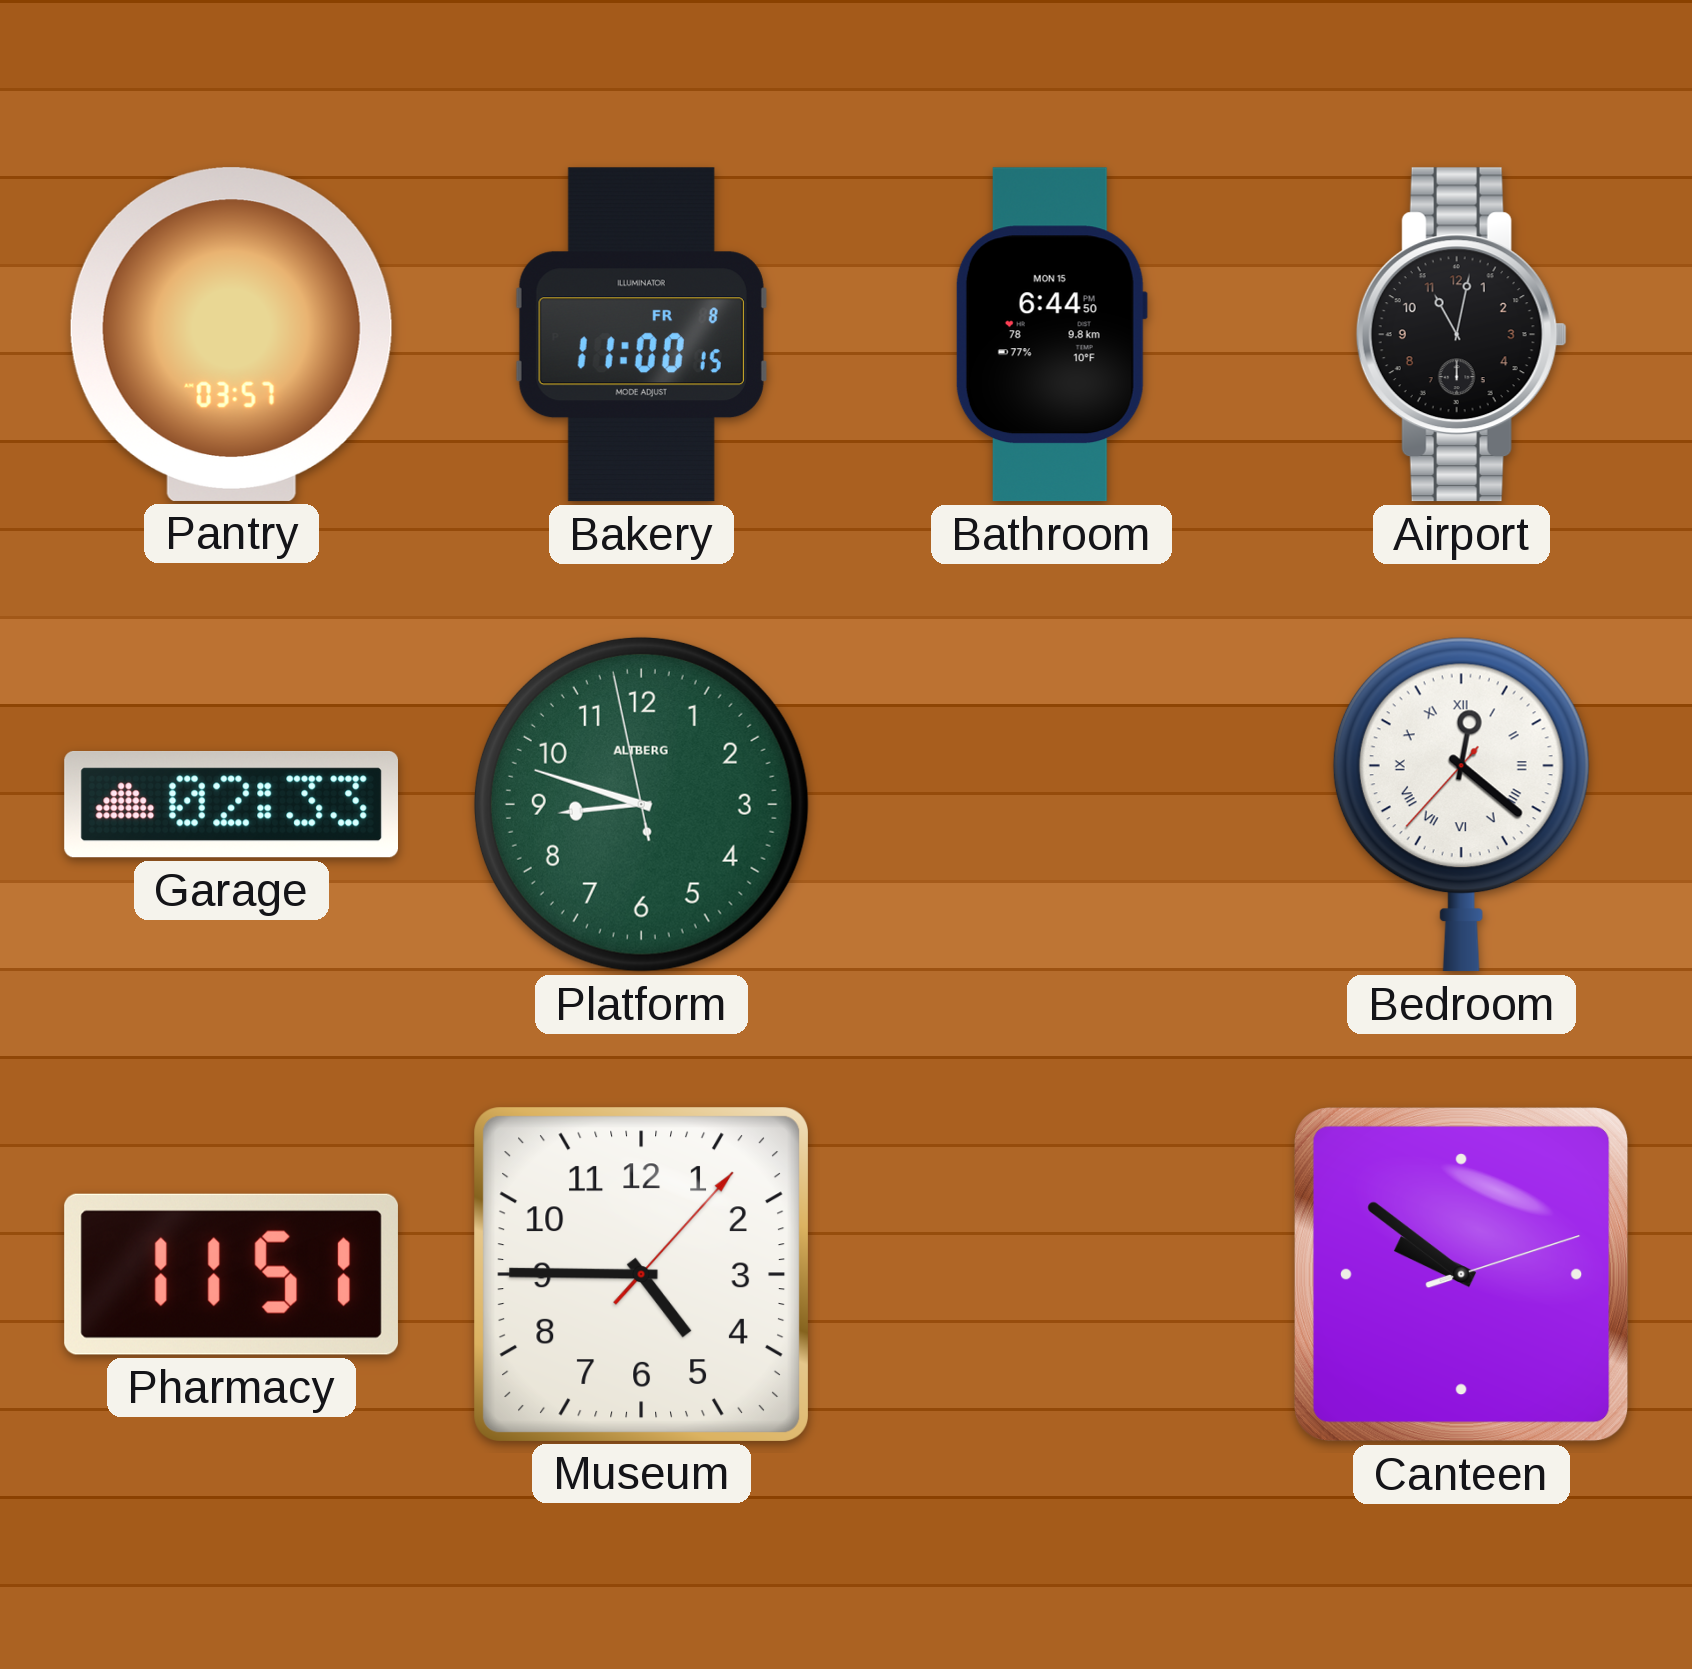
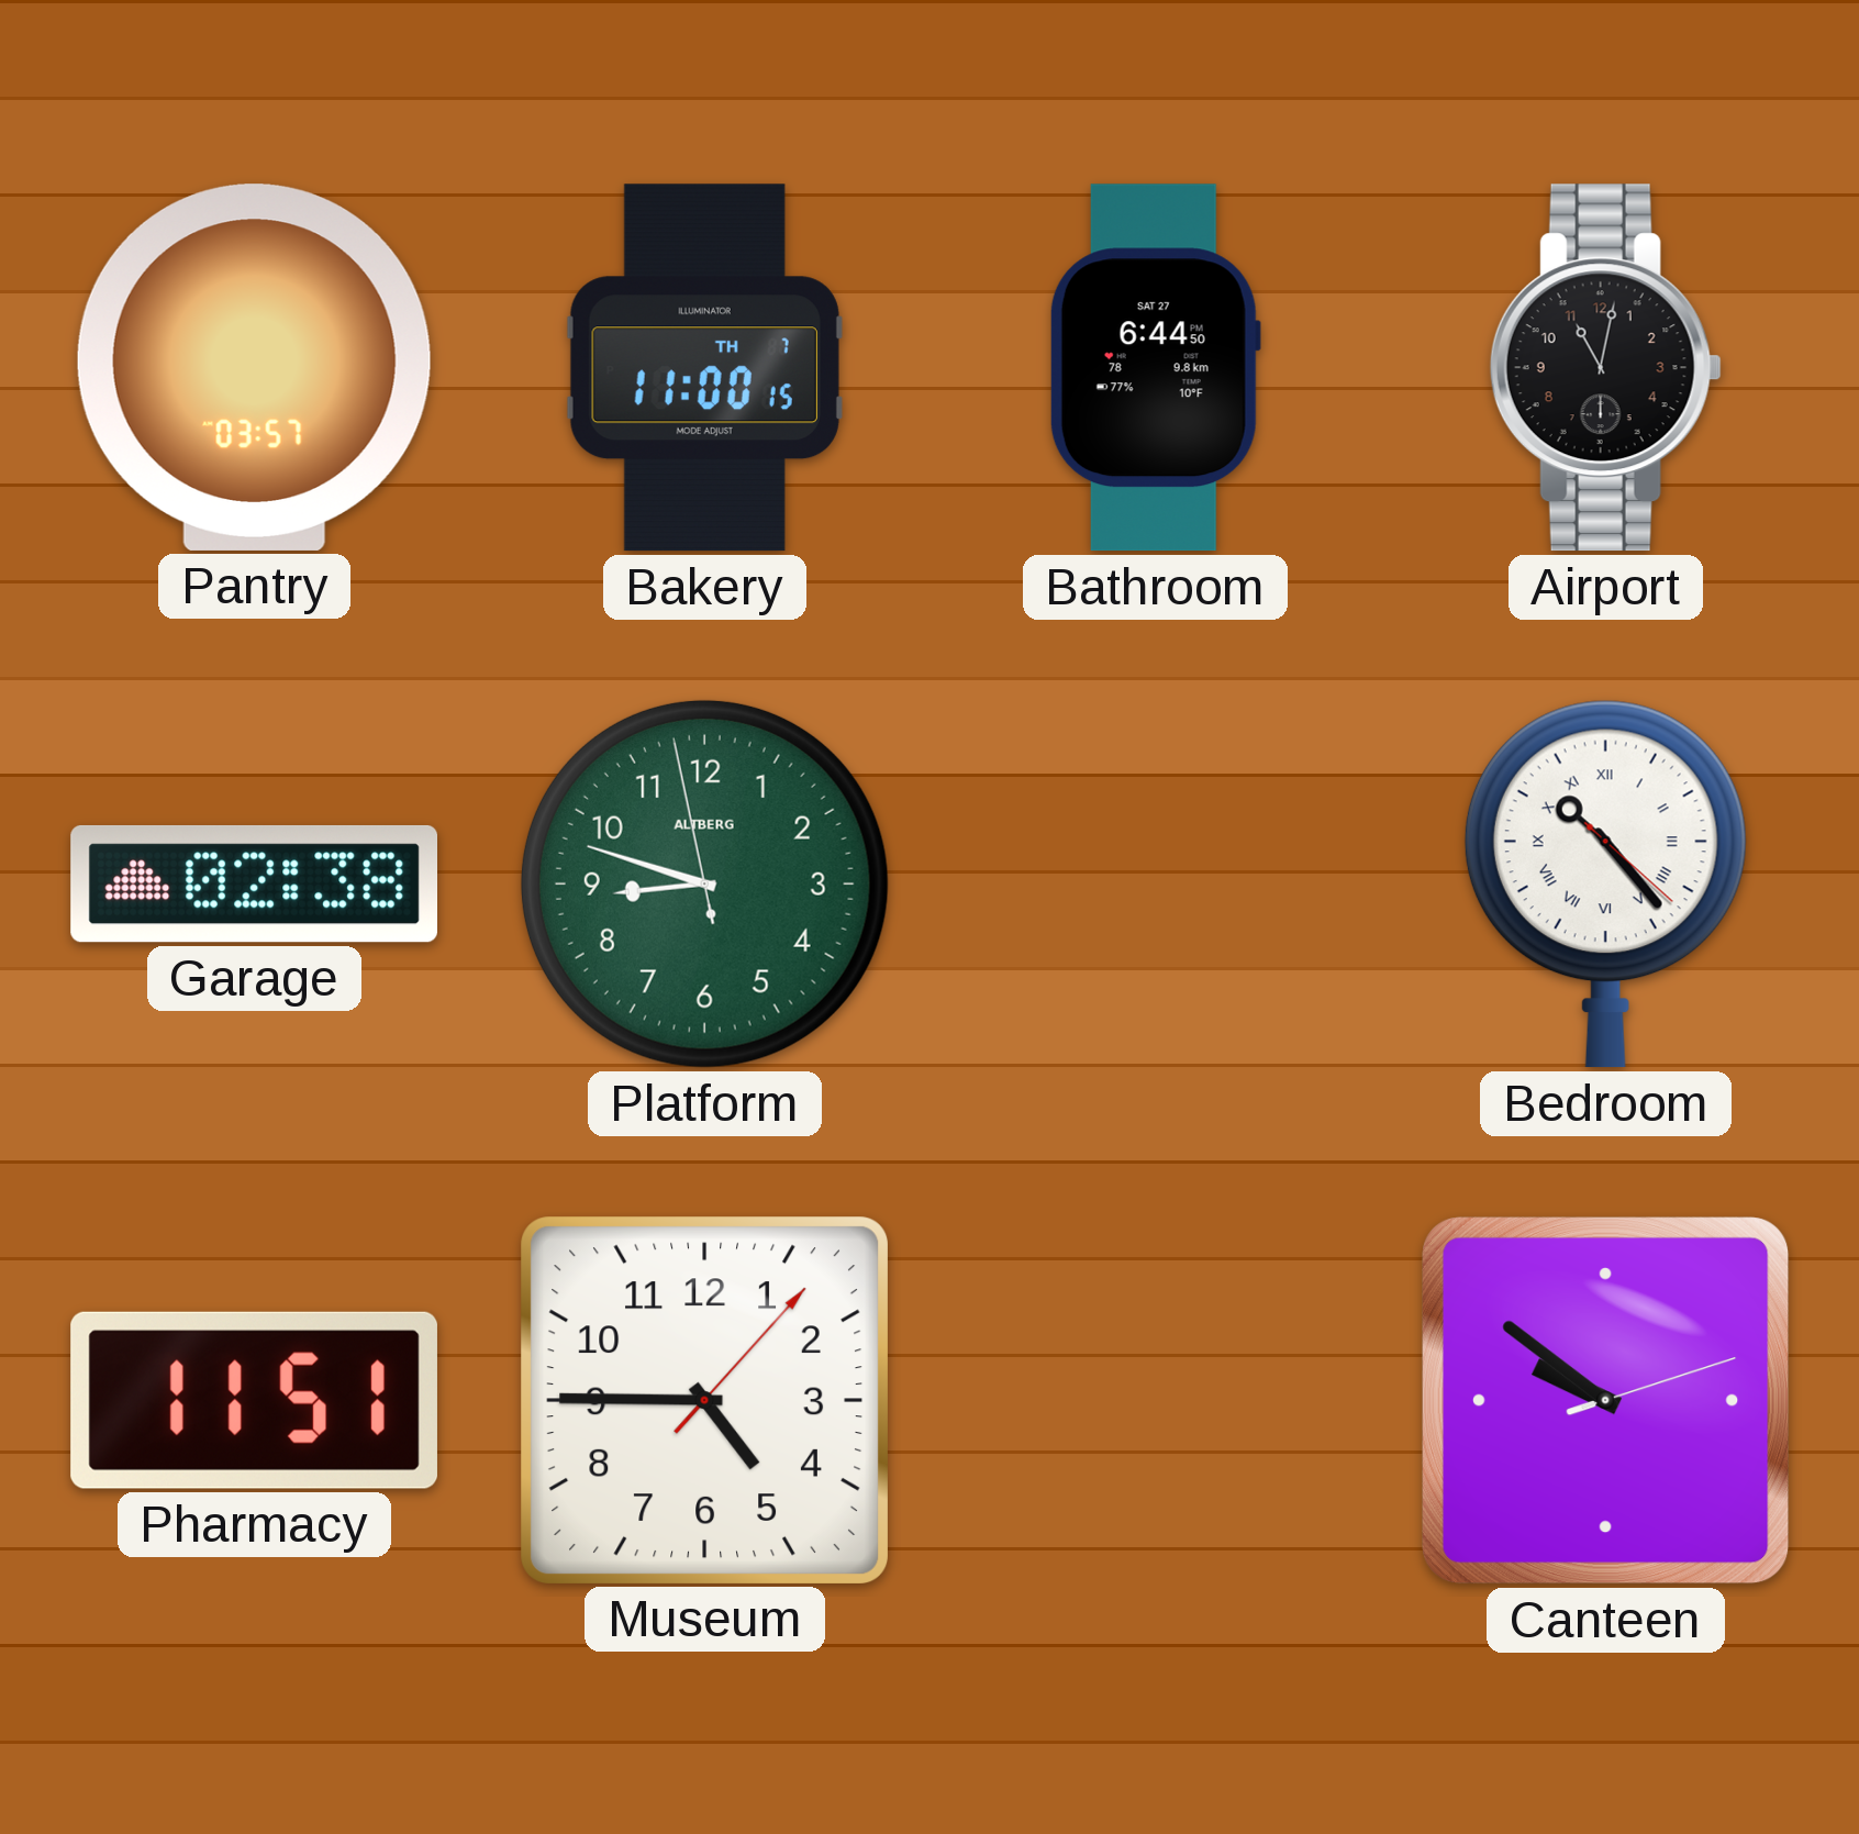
Bakery date: FR 8 -> TH 7
Bathroom date: MON 15 -> SAT 27
Garage: 02:33 -> 02:38
Bedroom: 12:21 -> 10:23
